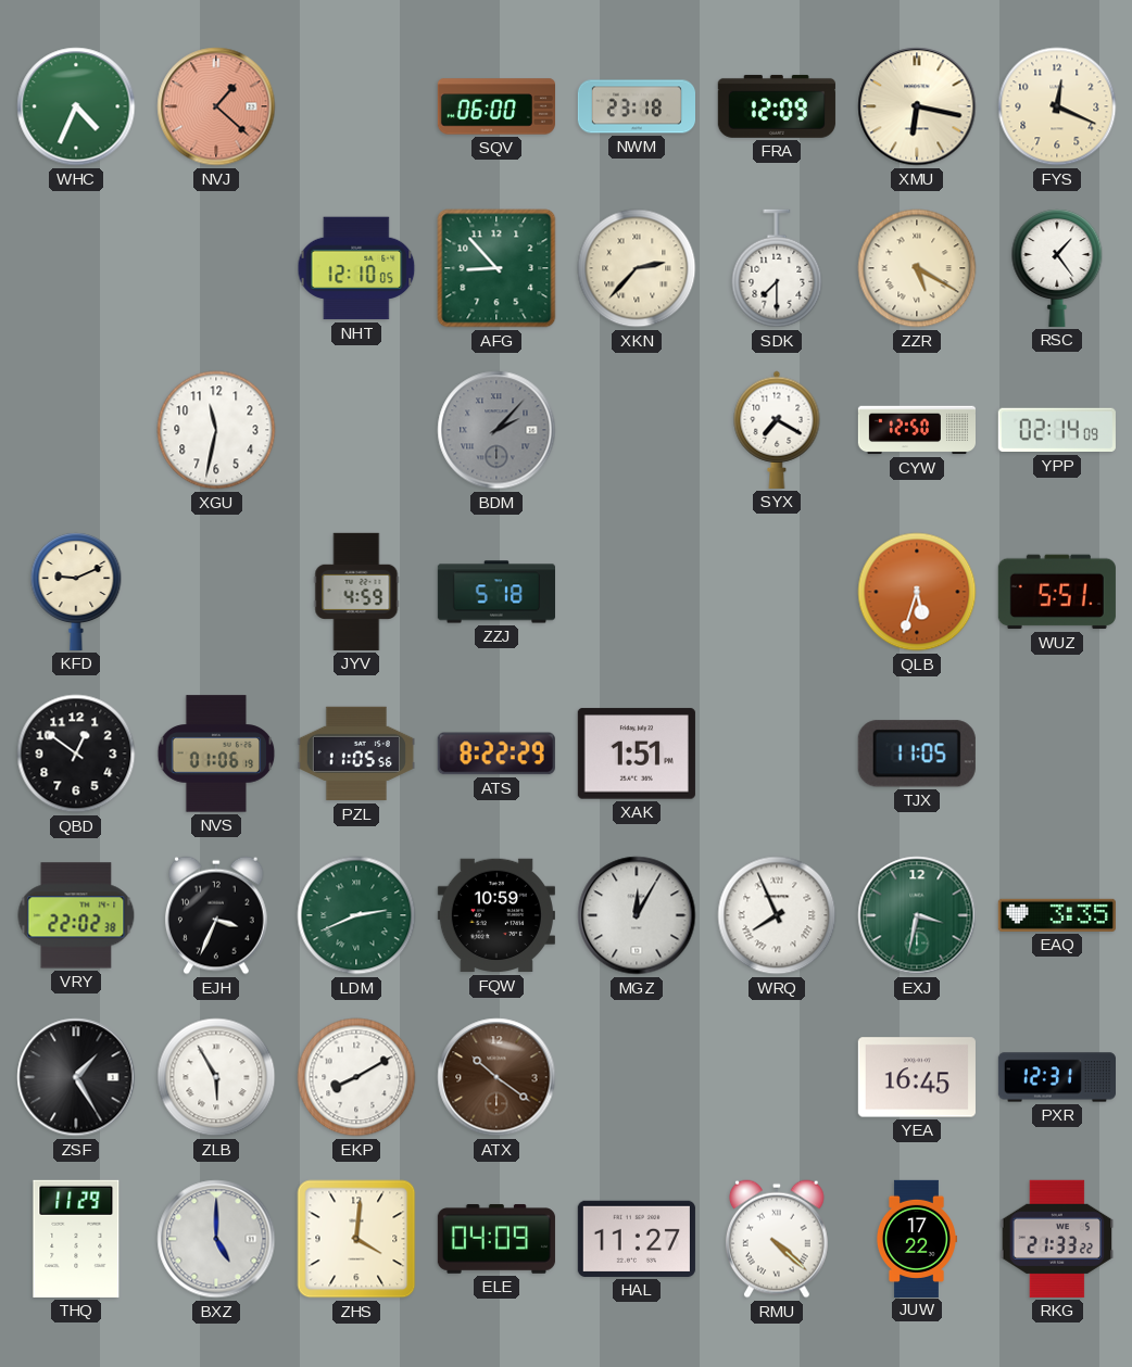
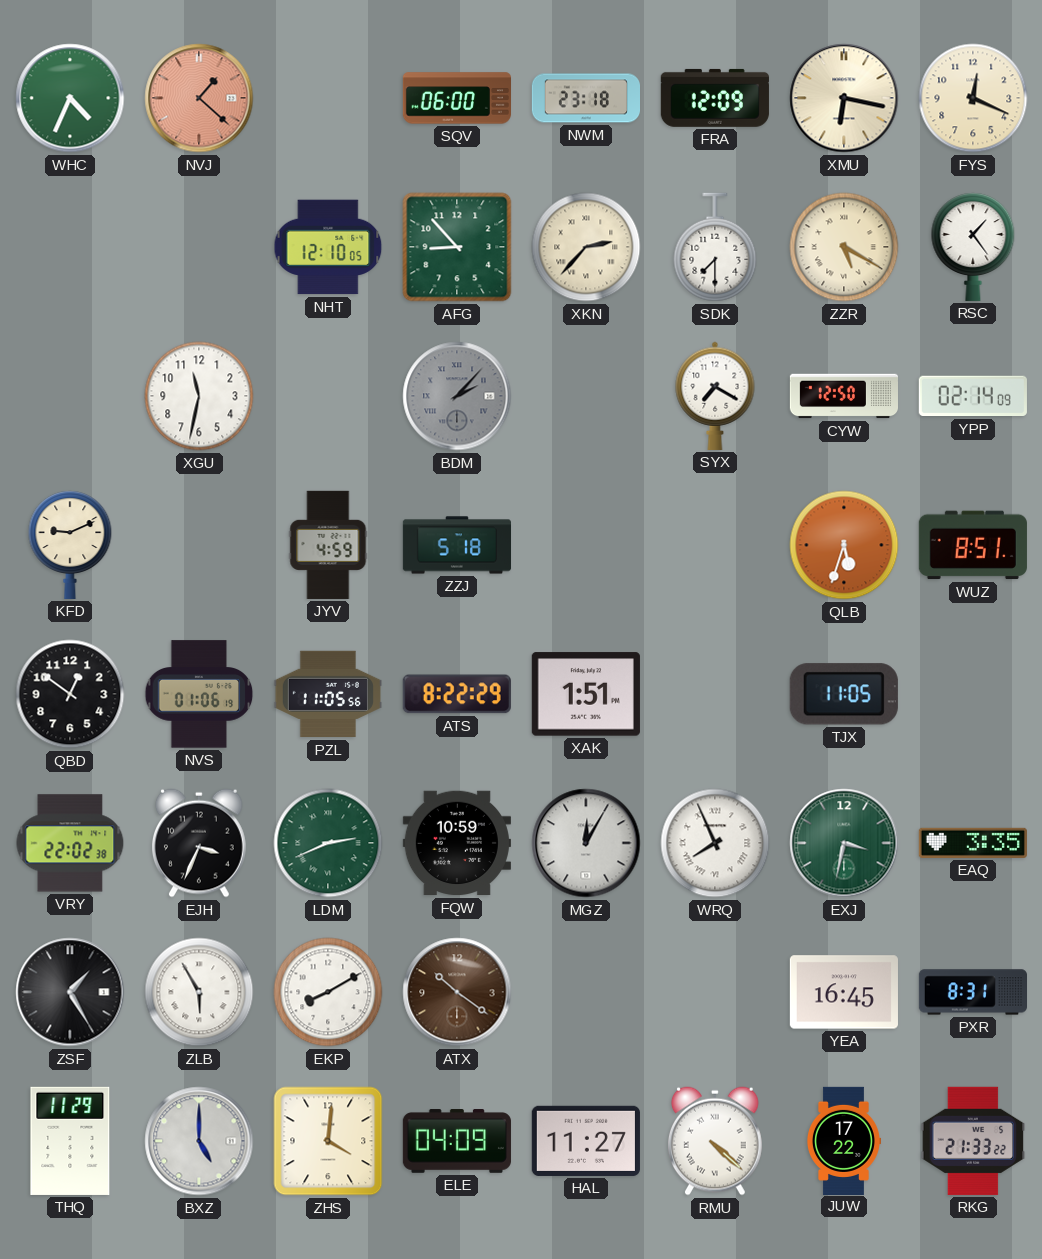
WUZ: 5:51 -> 8:51
PXR: 12:31 -> 8:31
